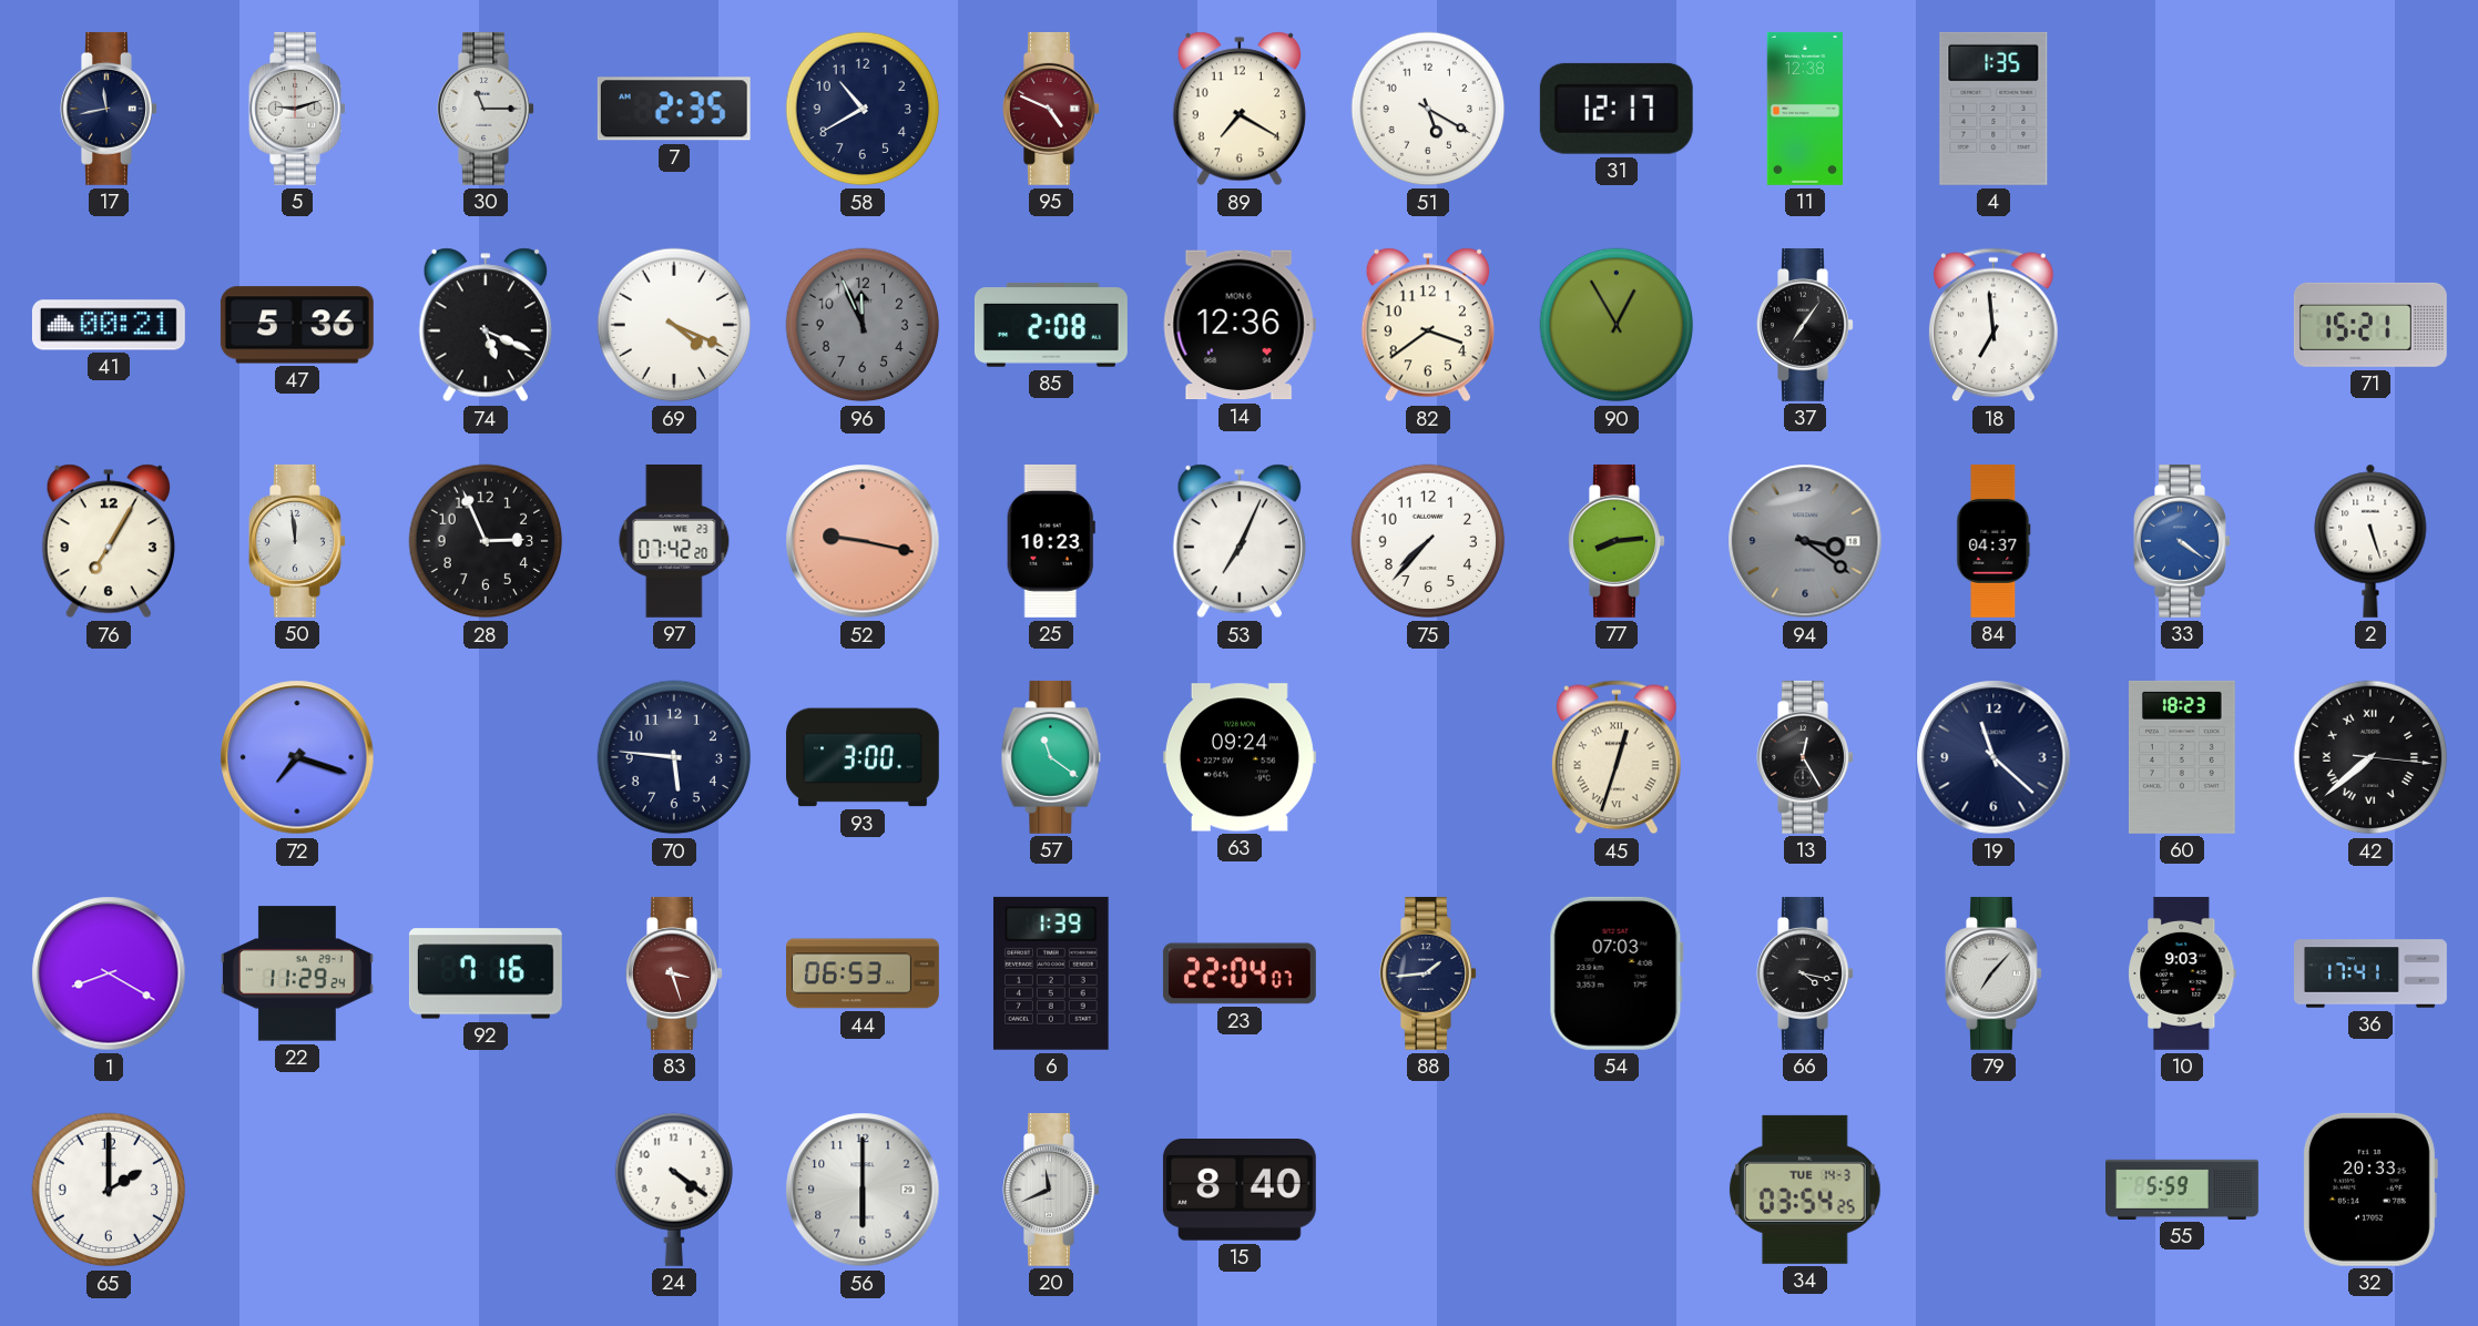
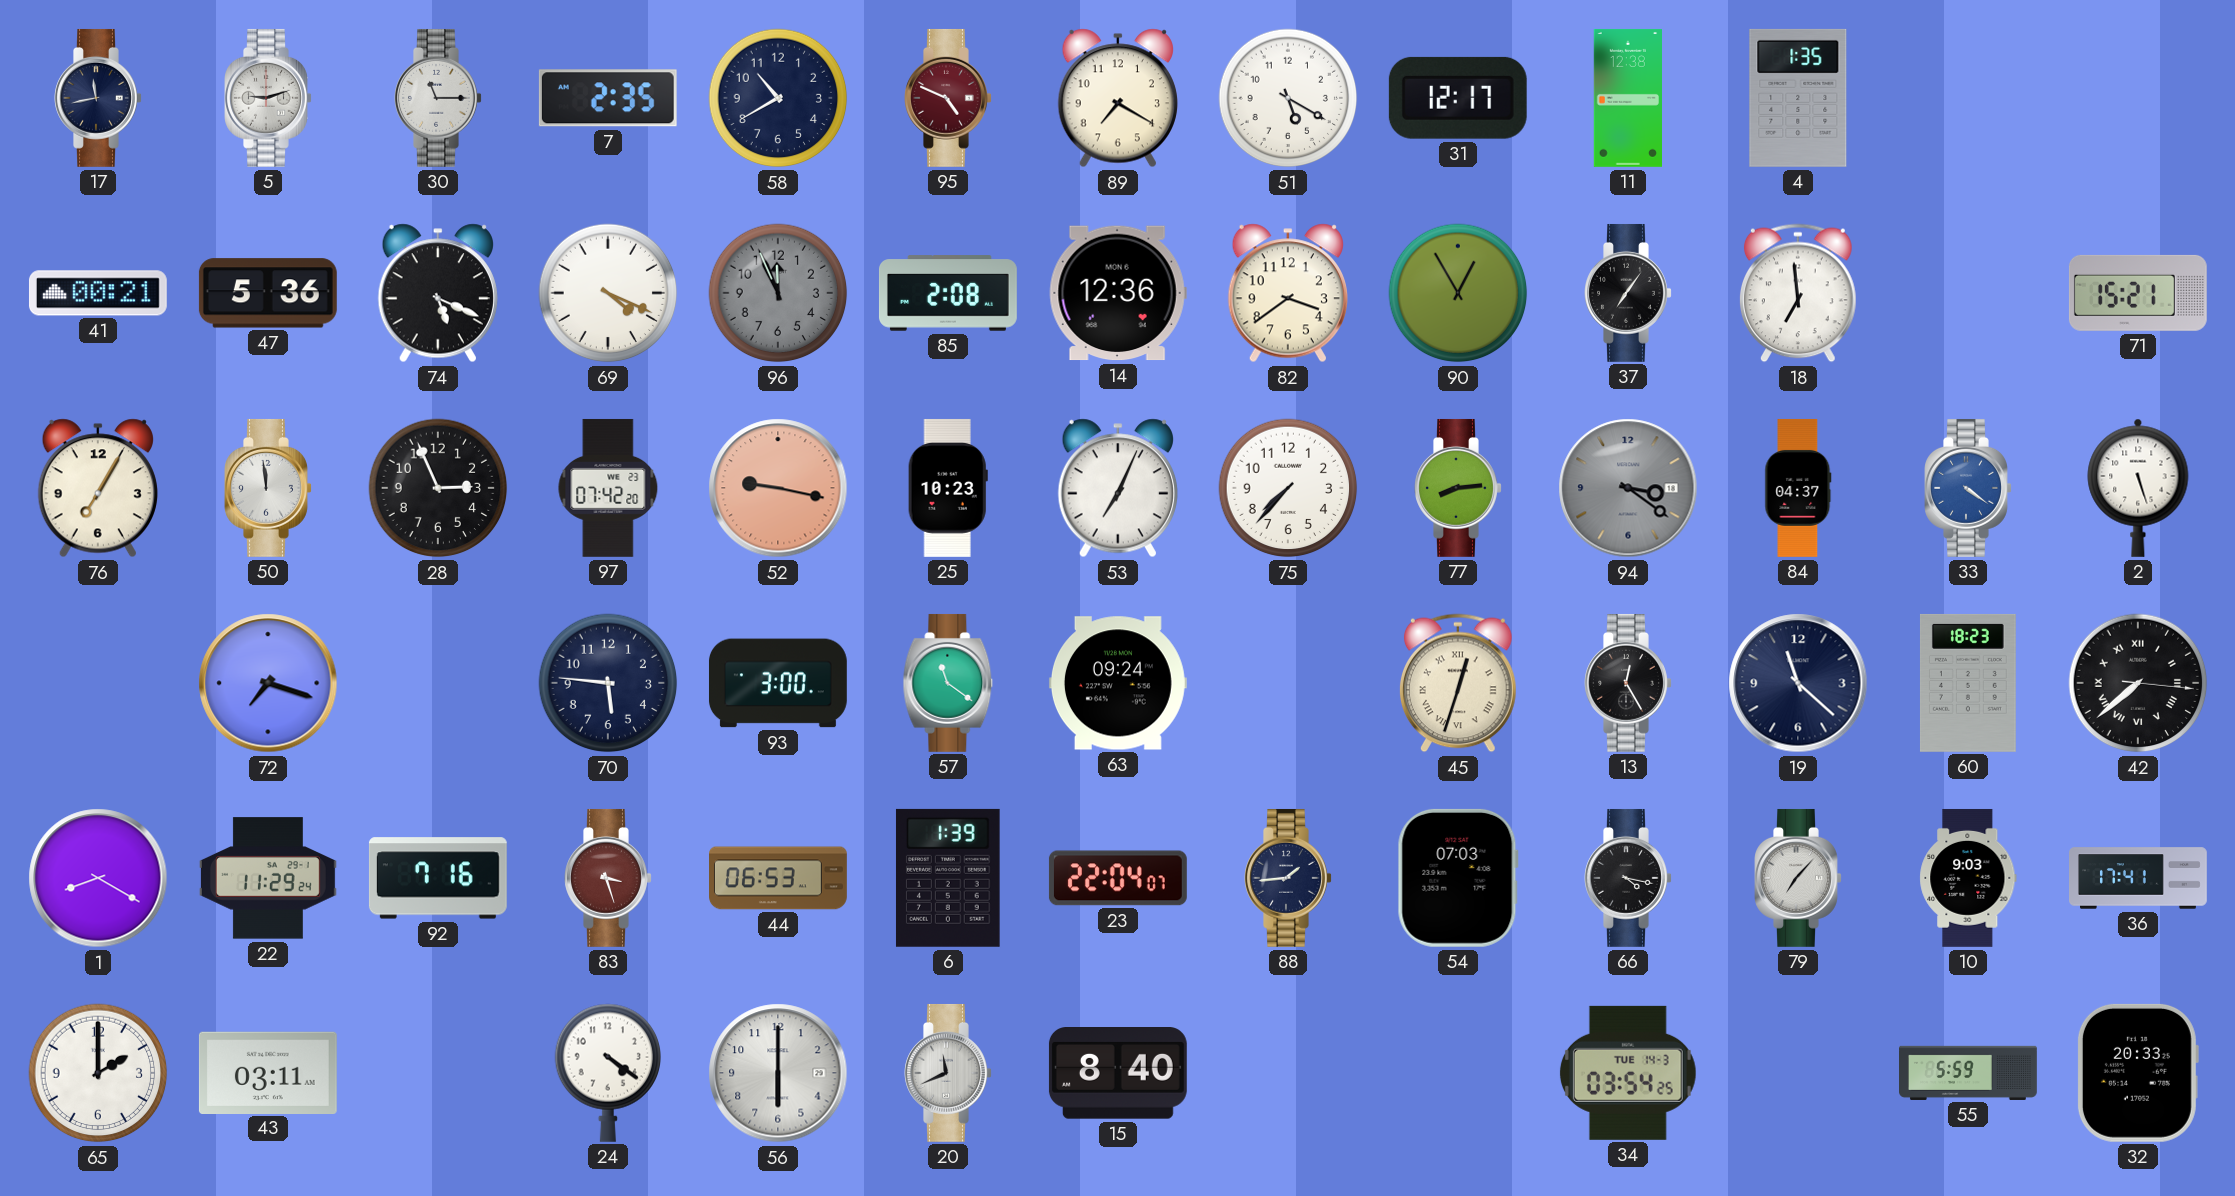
43: none -> 03:11
